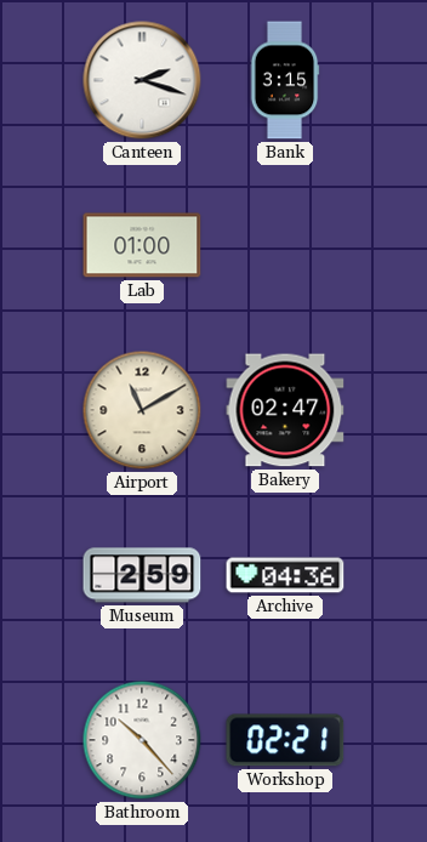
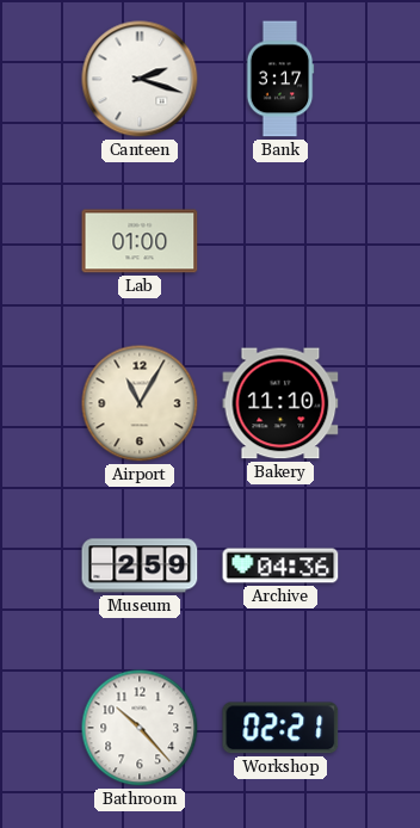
Bank: 3:15 -> 3:17
Airport: 11:10 -> 11:05
Bakery: 02:47 -> 11:10
